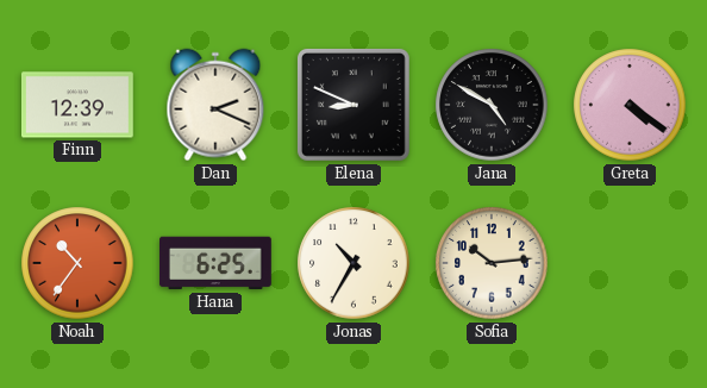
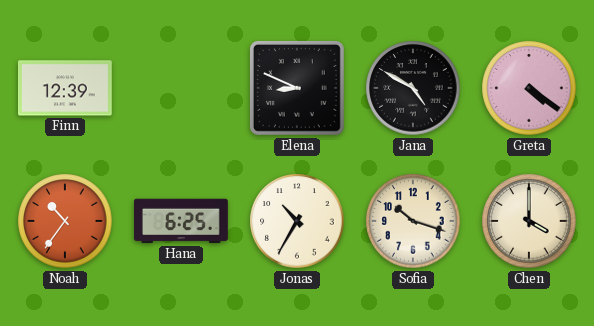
Dan: 2:19 -> none
Sofia: 10:14 -> 10:18
Chen: none -> 4:00
